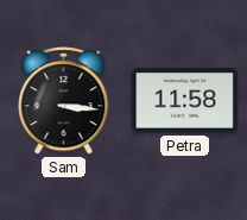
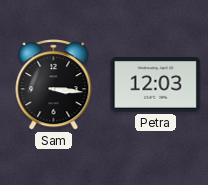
Petra: 11:58 -> 12:03
